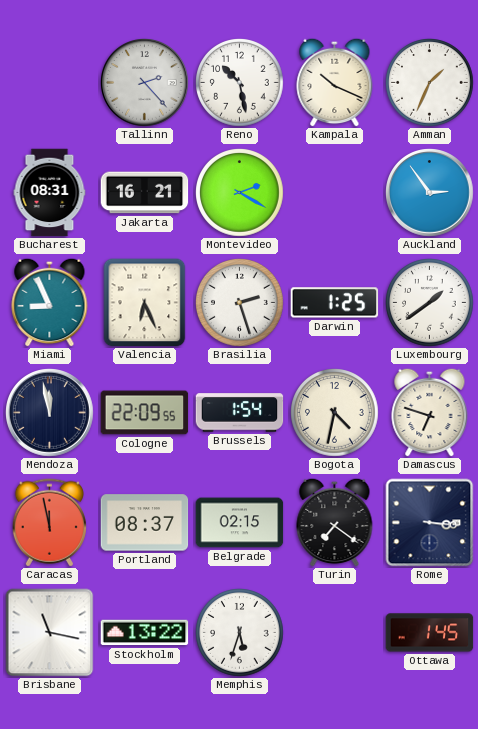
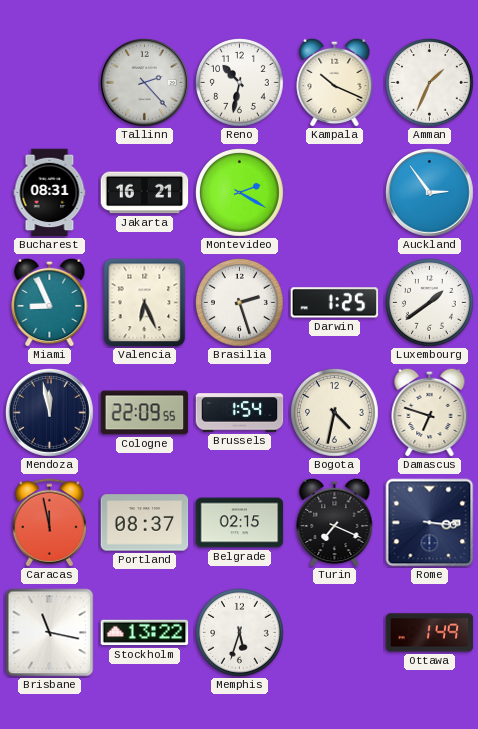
Reno: 10:28 -> 10:32
Turin: 7:21 -> 7:19
Ottawa: 1:45 -> 1:49
